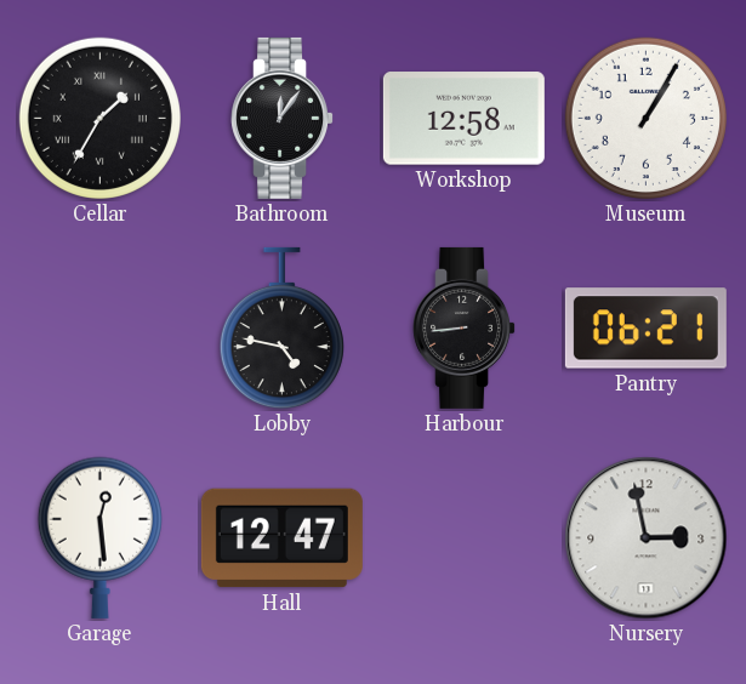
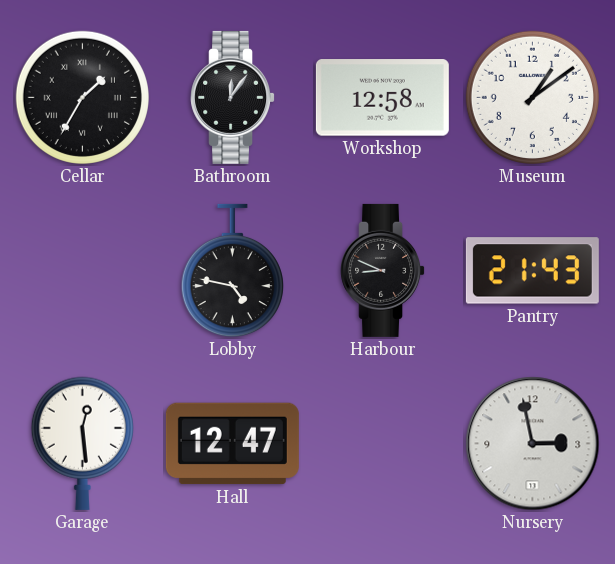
Museum: 1:05 -> 1:09
Harbour: 8:44 -> 8:49
Pantry: 06:21 -> 21:43
